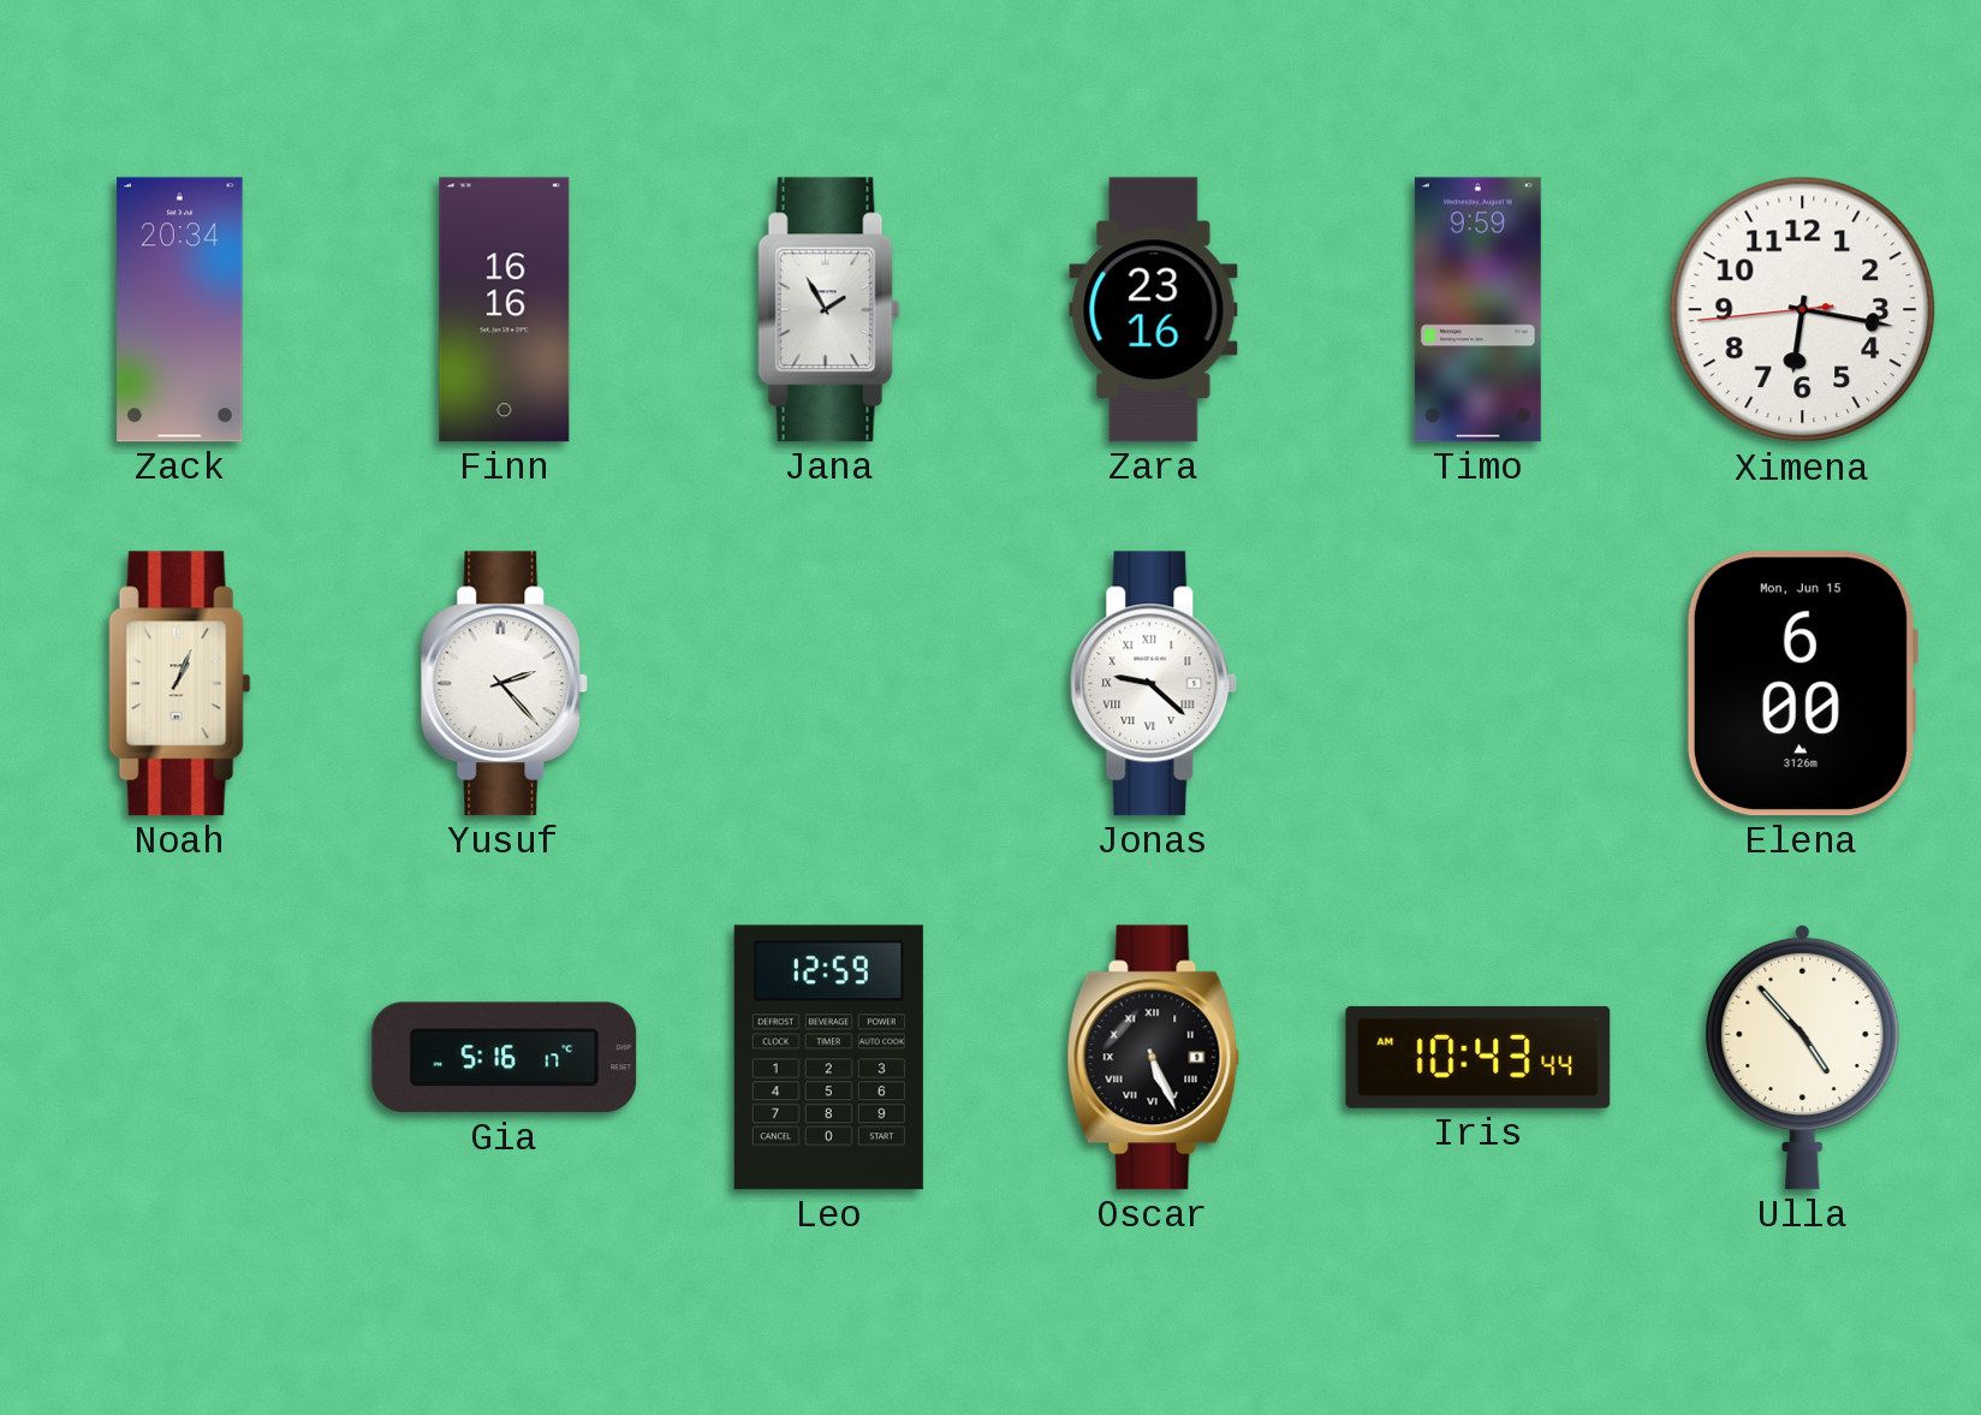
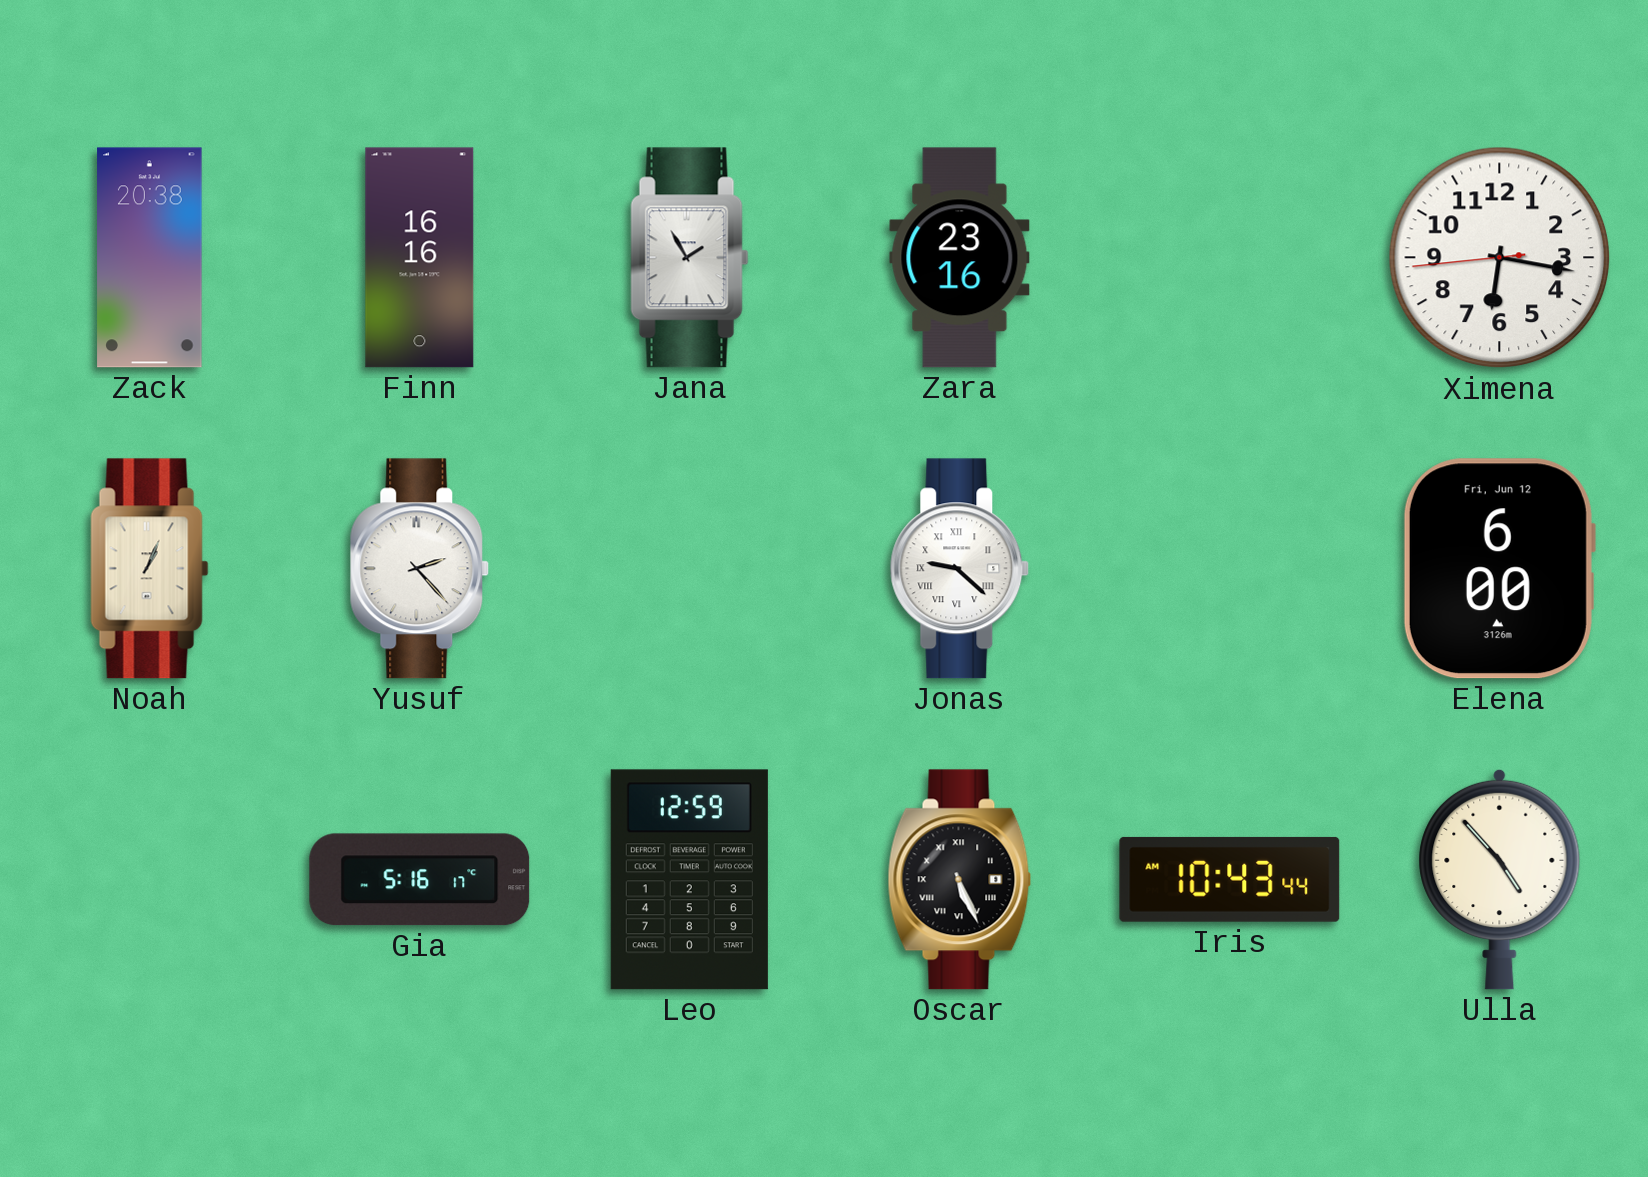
Zack: 20:34 -> 20:38
Timo: 9:59 -> none
Elena date: Mon, Jun 15 -> Fri, Jun 12
